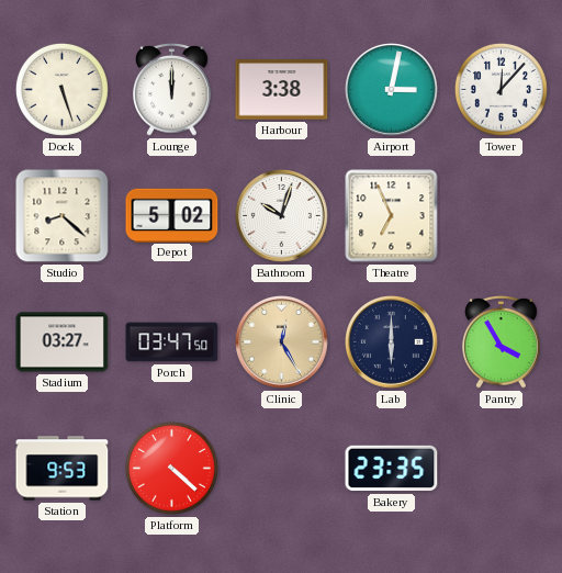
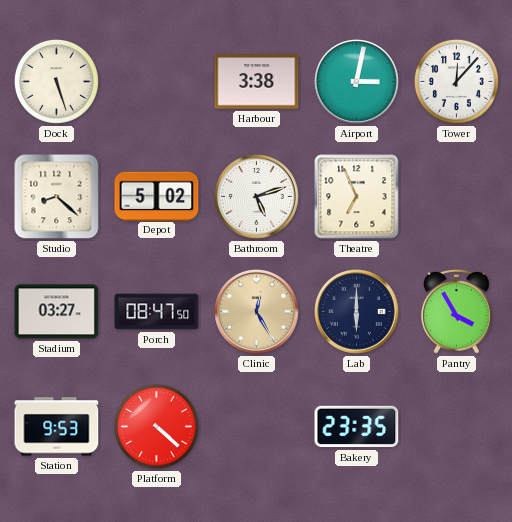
Lounge: 12:00 -> none
Bathroom: 10:03 -> 5:12
Porch: 03:47 -> 08:47
